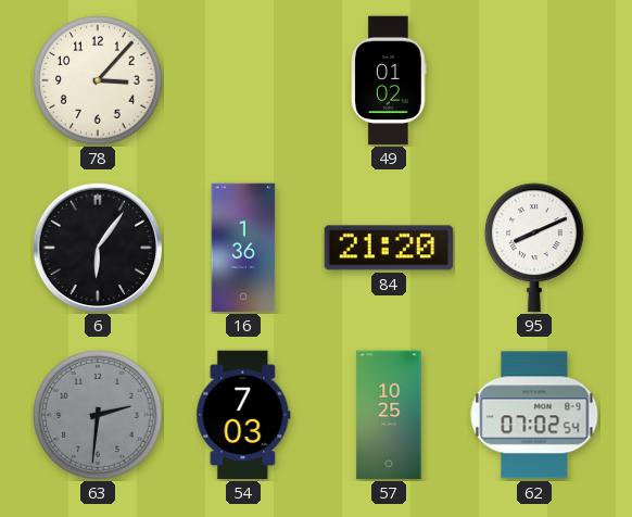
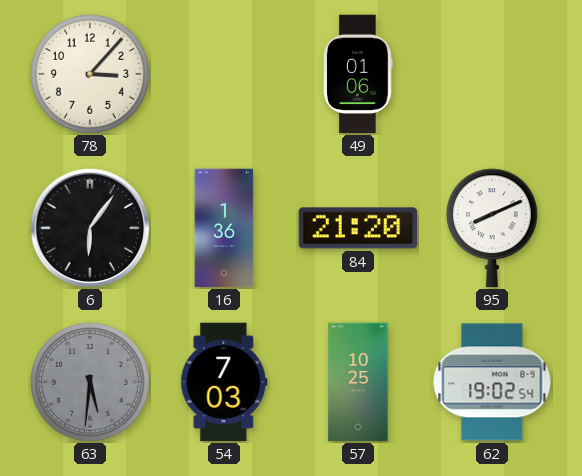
49: 01:02 -> 01:06
63: 2:31 -> 5:31
62: 07:02 -> 19:02
